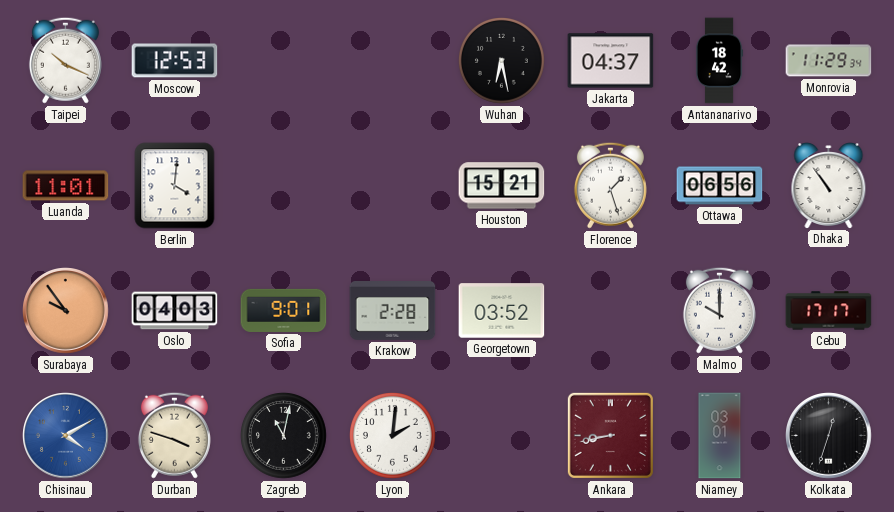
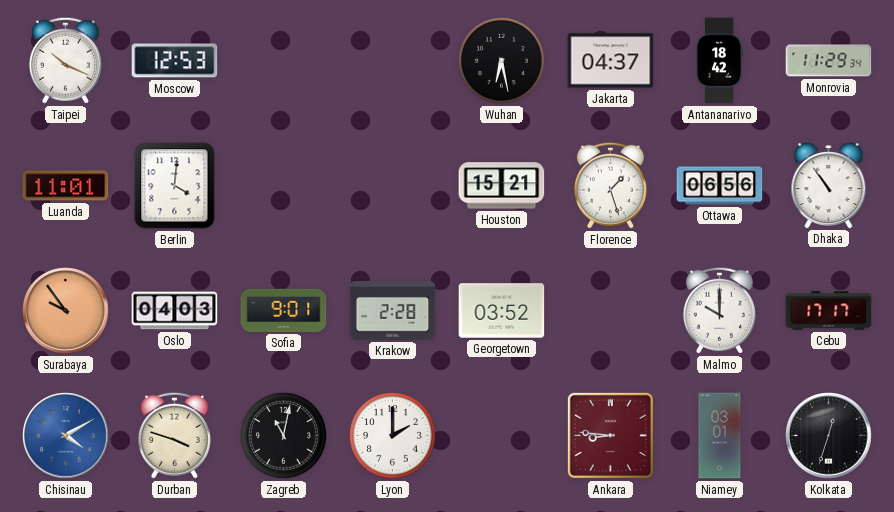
Lyon: 2:01 -> 2:00
Ankara: 8:43 -> 8:46
